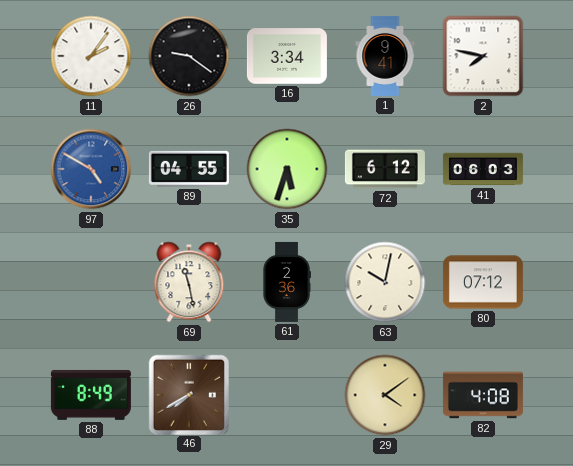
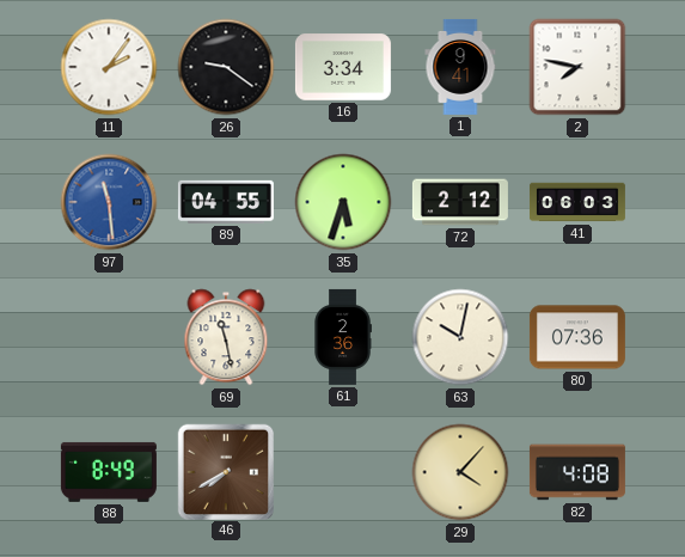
97: 4:50 -> 11:29
72: 6:12 -> 2:12
80: 07:12 -> 07:36
29: 4:09 -> 4:07
